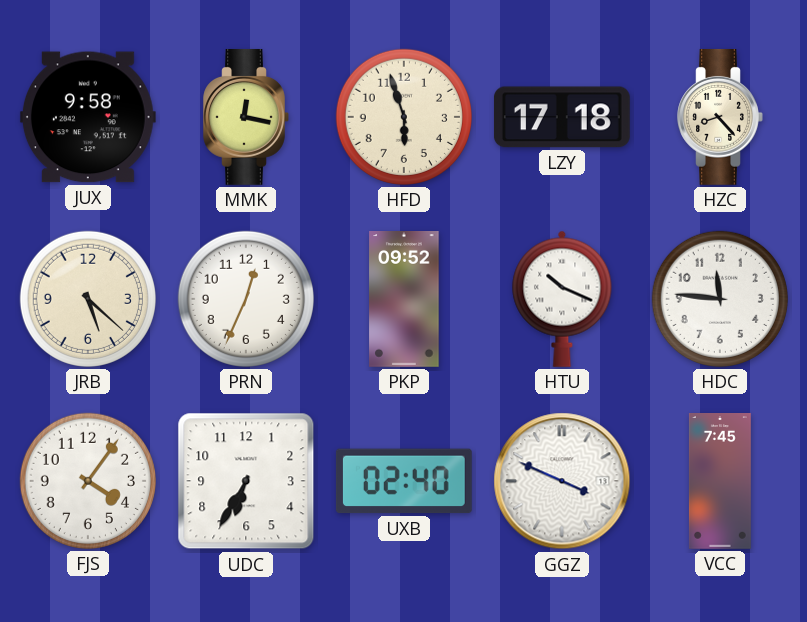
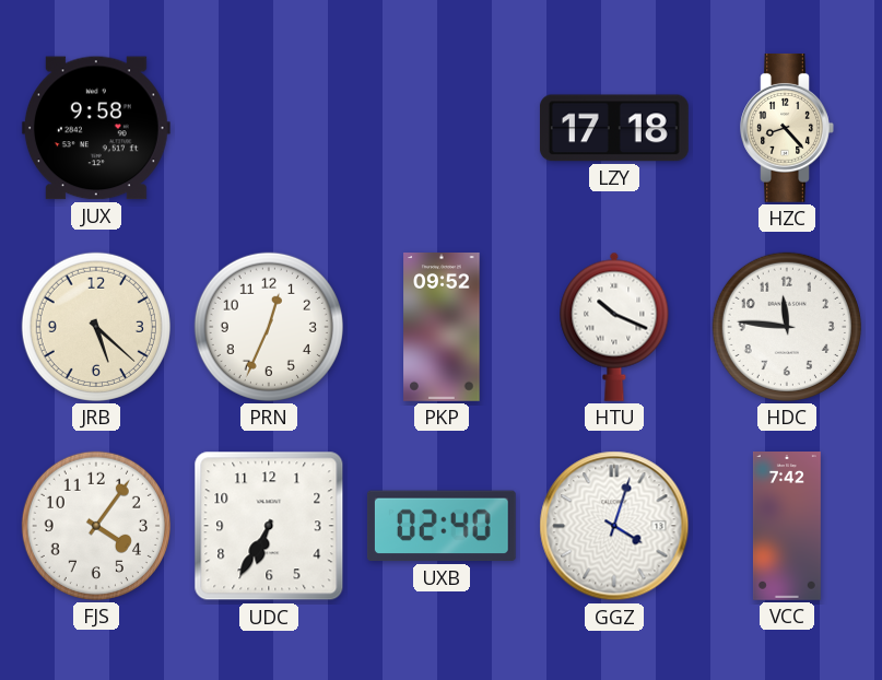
MMK: 12:17 -> none
HFD: 5:57 -> none
GGZ: 3:49 -> 4:03
VCC: 7:45 -> 7:42
